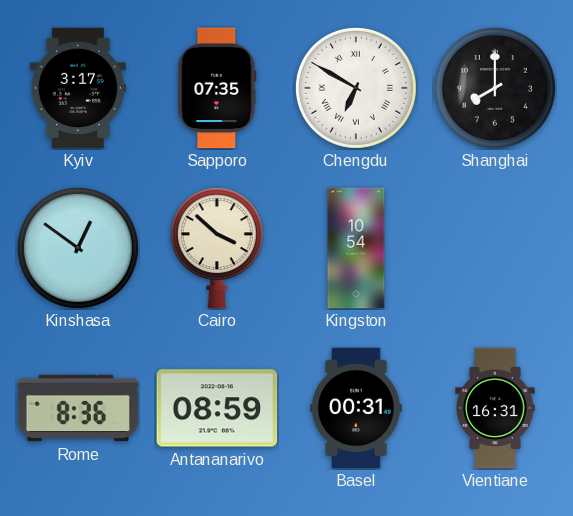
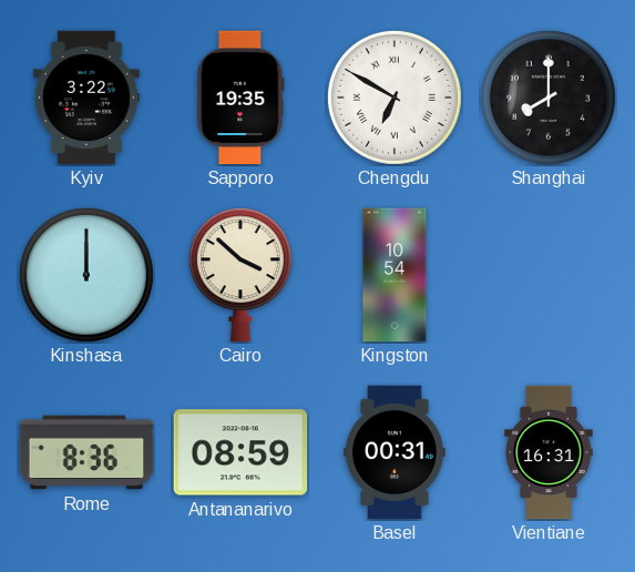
Kyiv: 3:17 -> 3:22
Sapporo: 07:35 -> 19:35
Kinshasa: 12:51 -> 12:00
